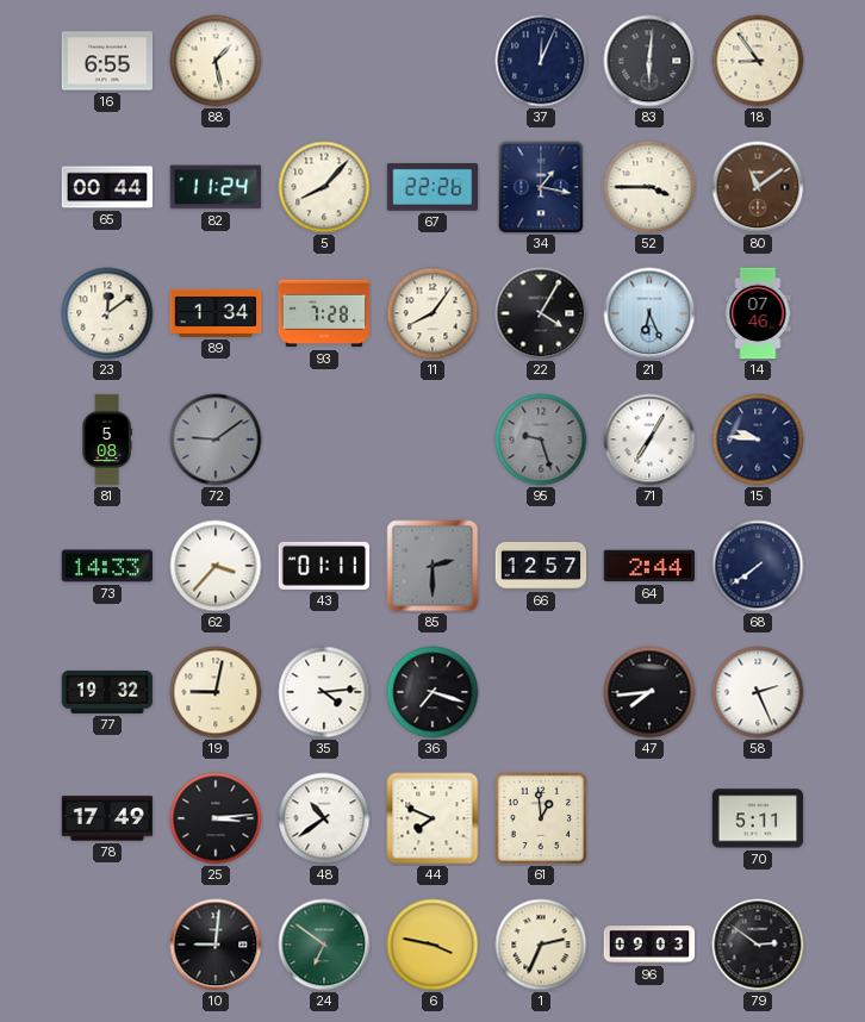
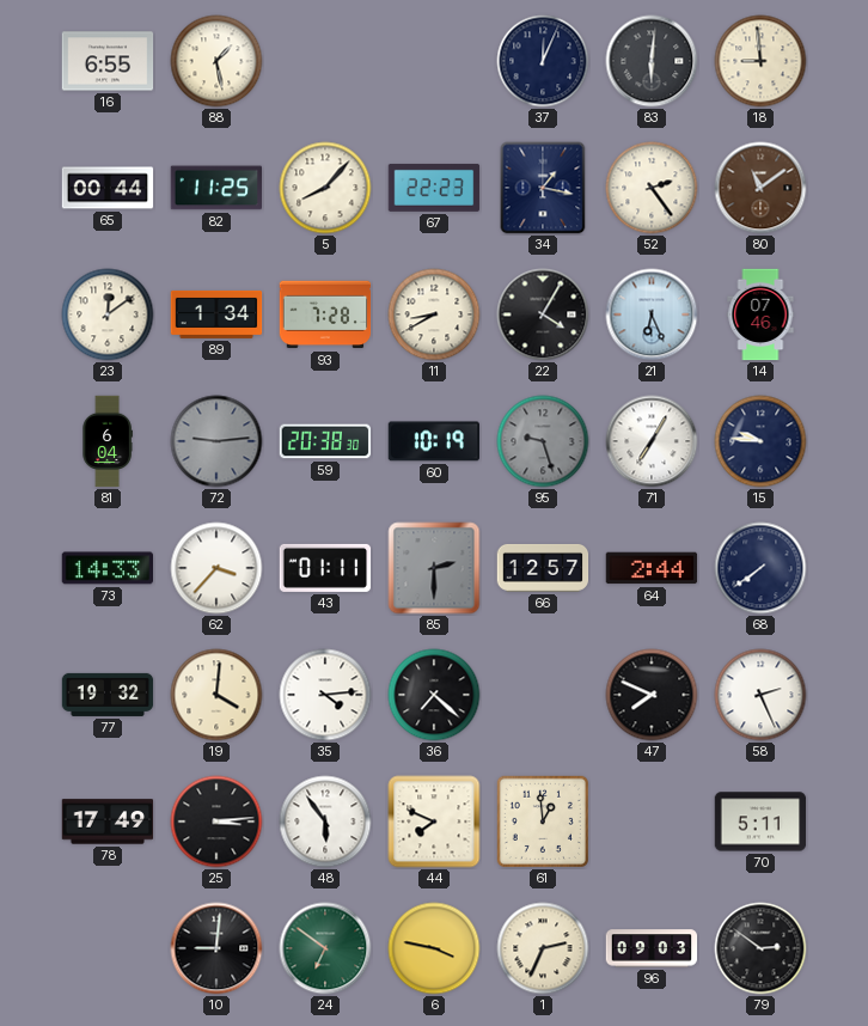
18: 8:54 -> 8:59
82: 11:24 -> 11:25
67: 22:26 -> 22:23
52: 3:45 -> 2:24
11: 8:06 -> 8:40
81: 5:08 -> 6:04
72: 9:09 -> 9:14
59: none -> 20:38
60: none -> 10:19
19: 9:02 -> 4:01
36: 7:18 -> 7:22
47: 7:44 -> 7:49
48: 10:39 -> 5:54
